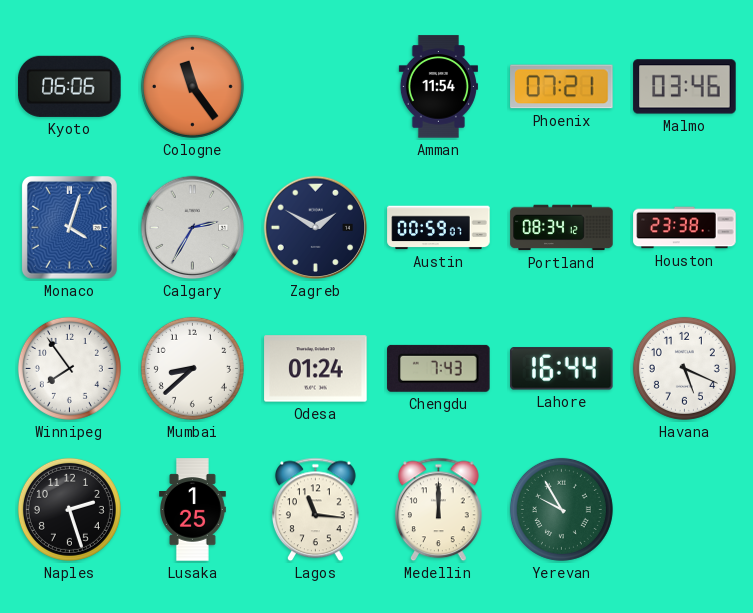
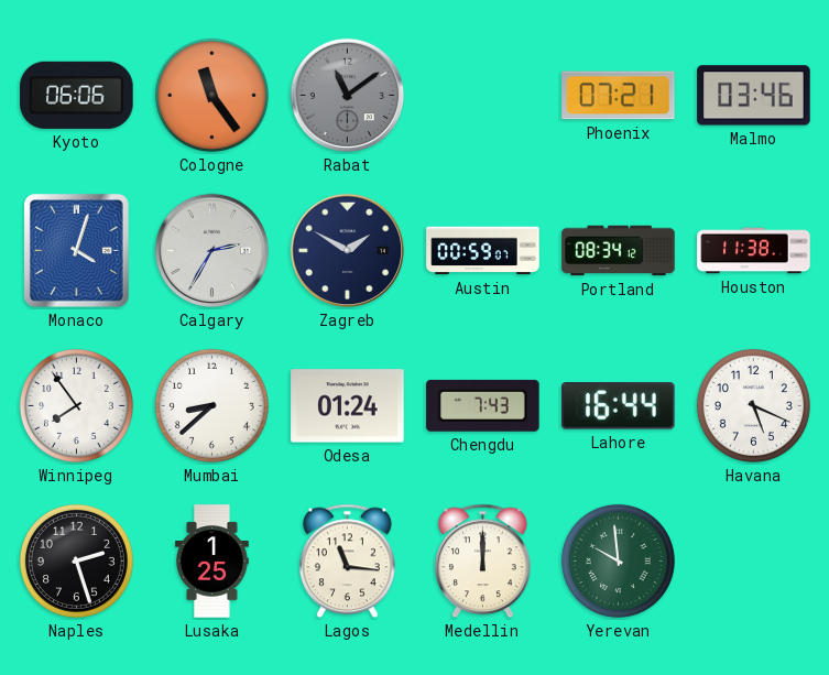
Rabat: none -> 11:09
Amman: 11:54 -> none
Houston: 23:38 -> 11:38
Yerevan: 9:55 -> 9:59
